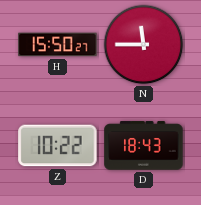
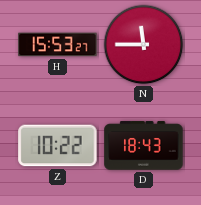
H: 15:50 -> 15:53
